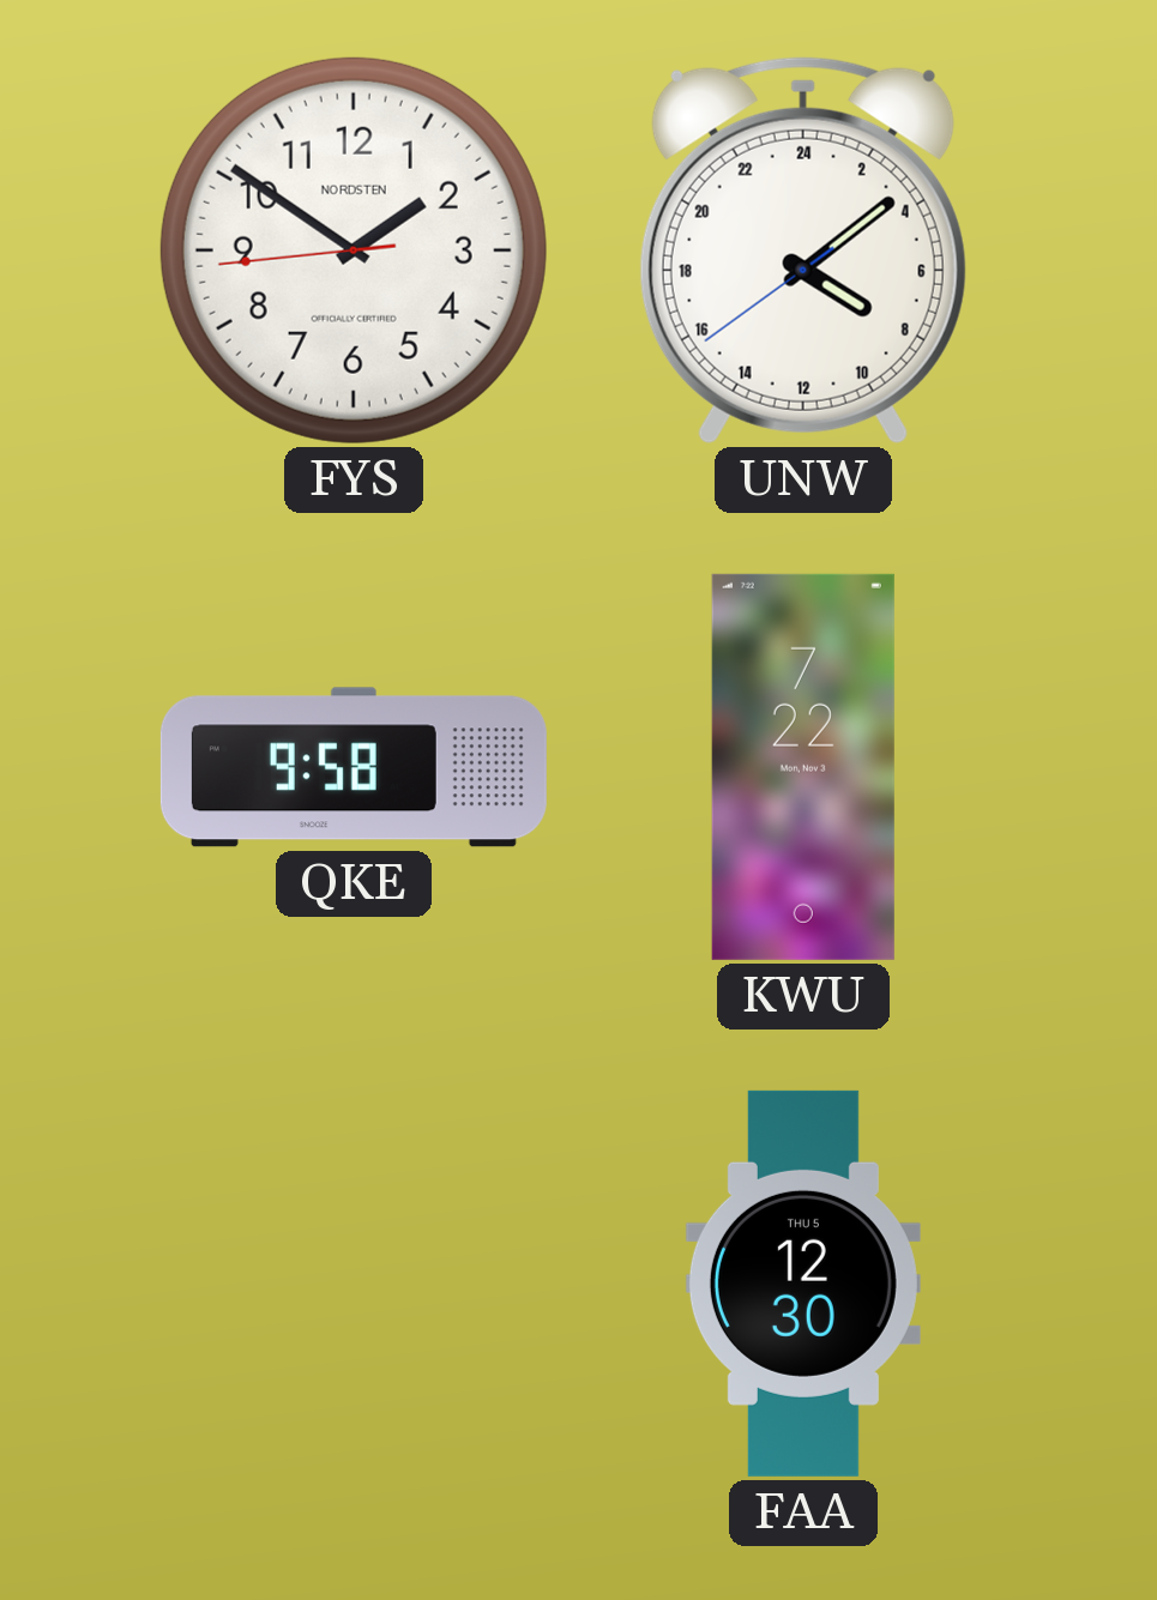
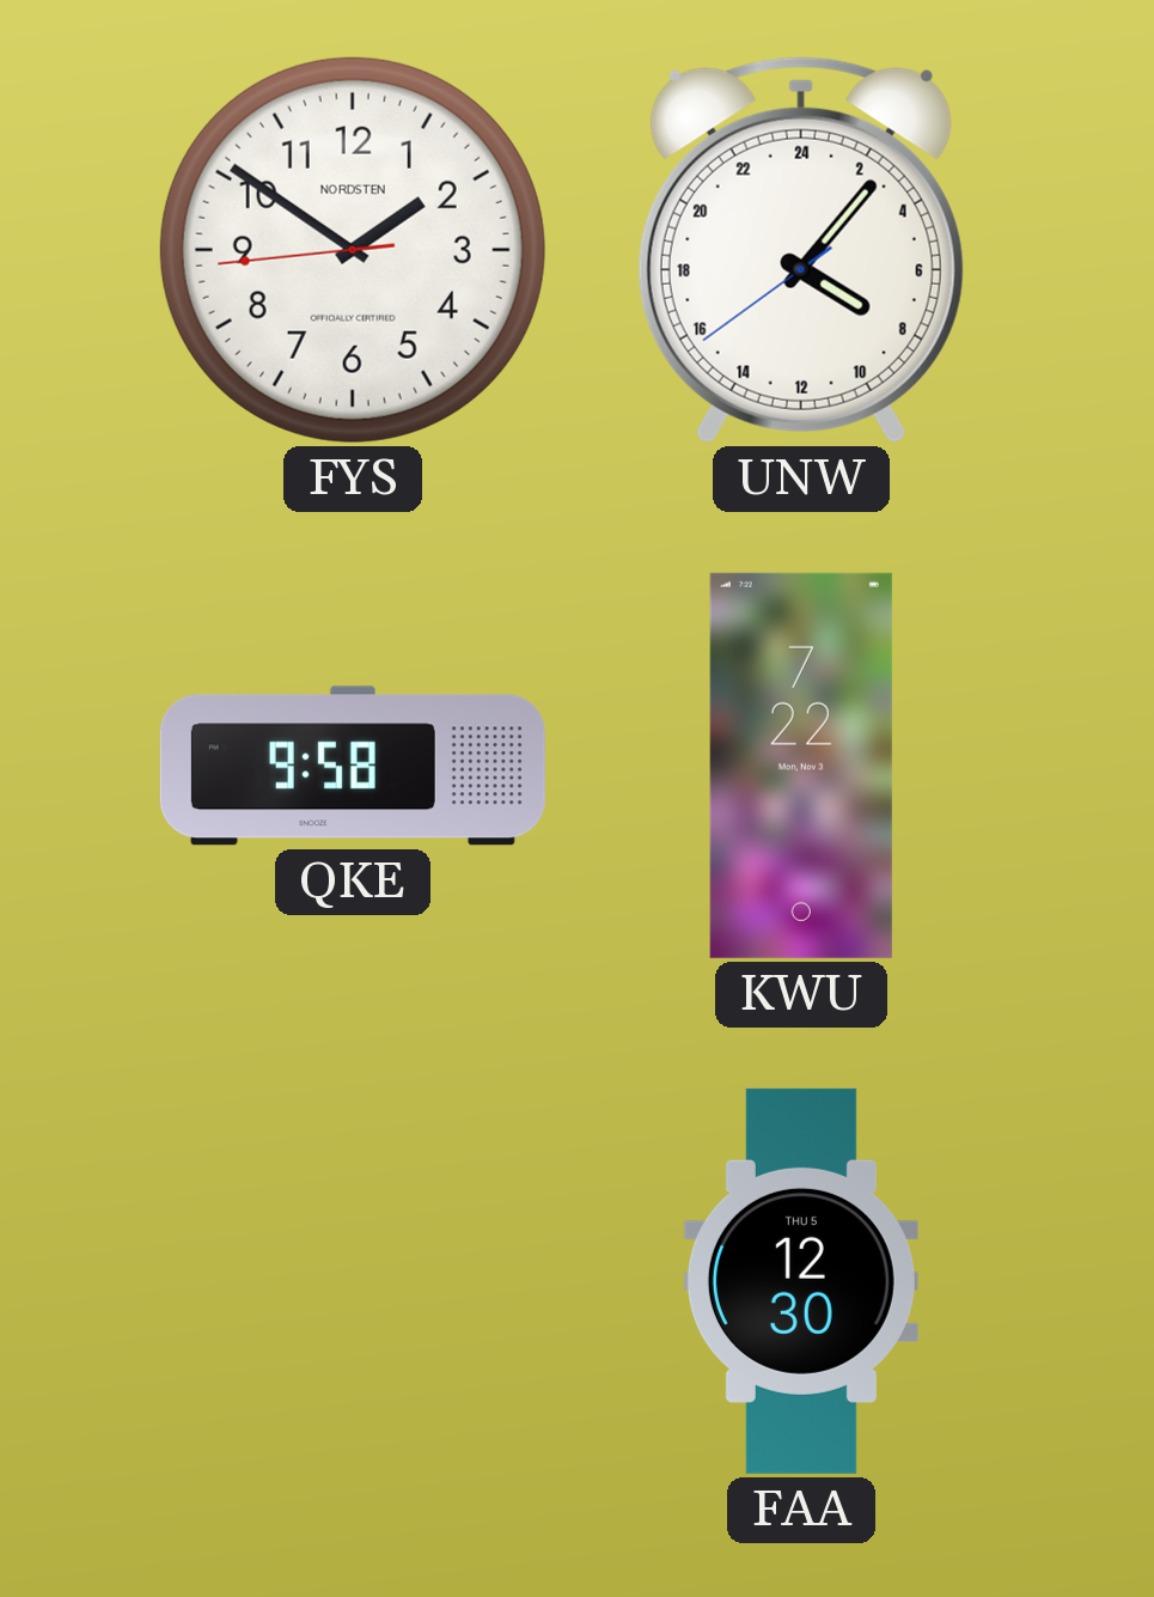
UNW: 8:08 -> 8:06
